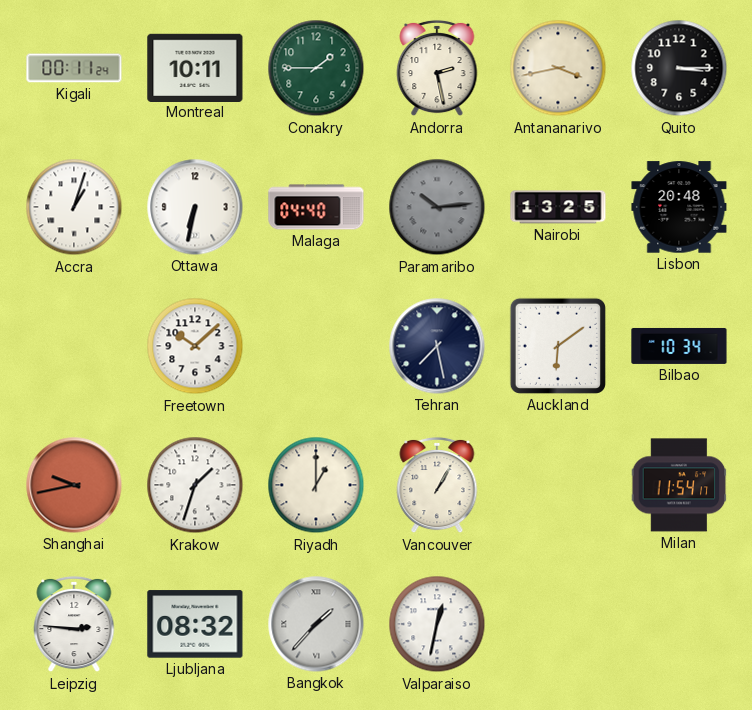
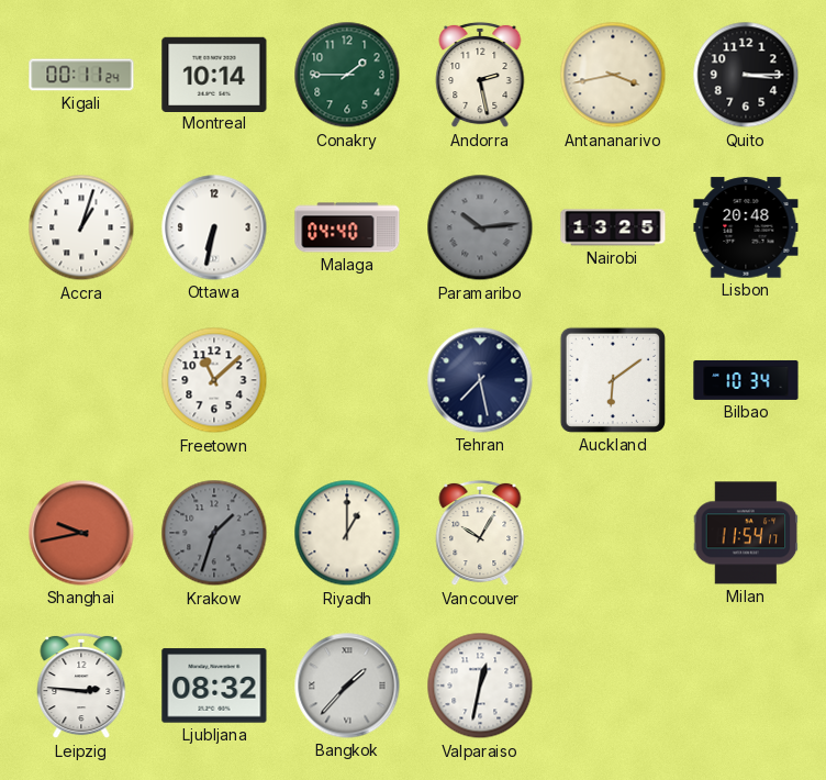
Montreal: 10:11 -> 10:14
Freetown: 10:08 -> 11:08
Krakow dial: white -> grey
Vancouver: 1:05 -> 10:05
